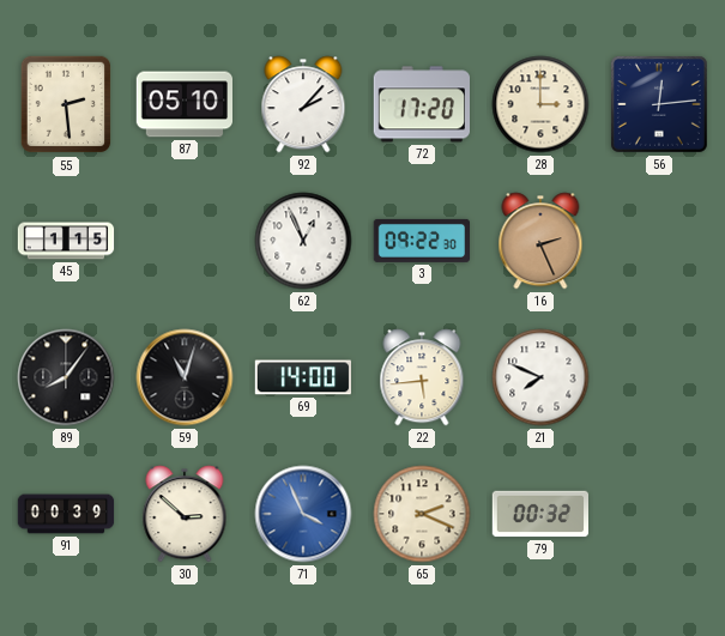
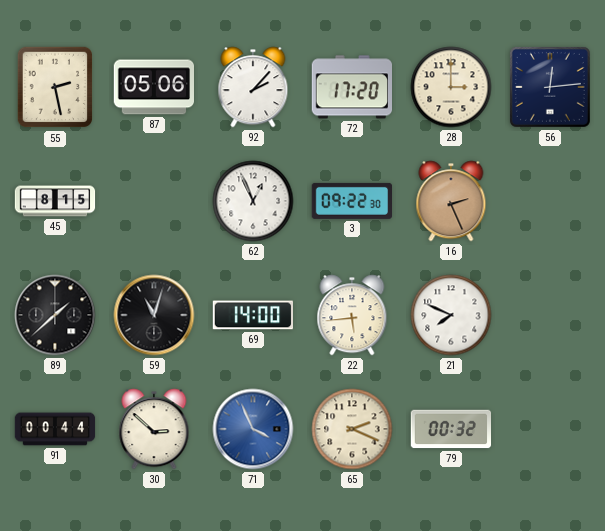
55: 2:29 -> 2:28
87: 05:10 -> 05:06
45: 1:15 -> 8:15
89: 8:06 -> 1:38
91: 00:39 -> 00:44
